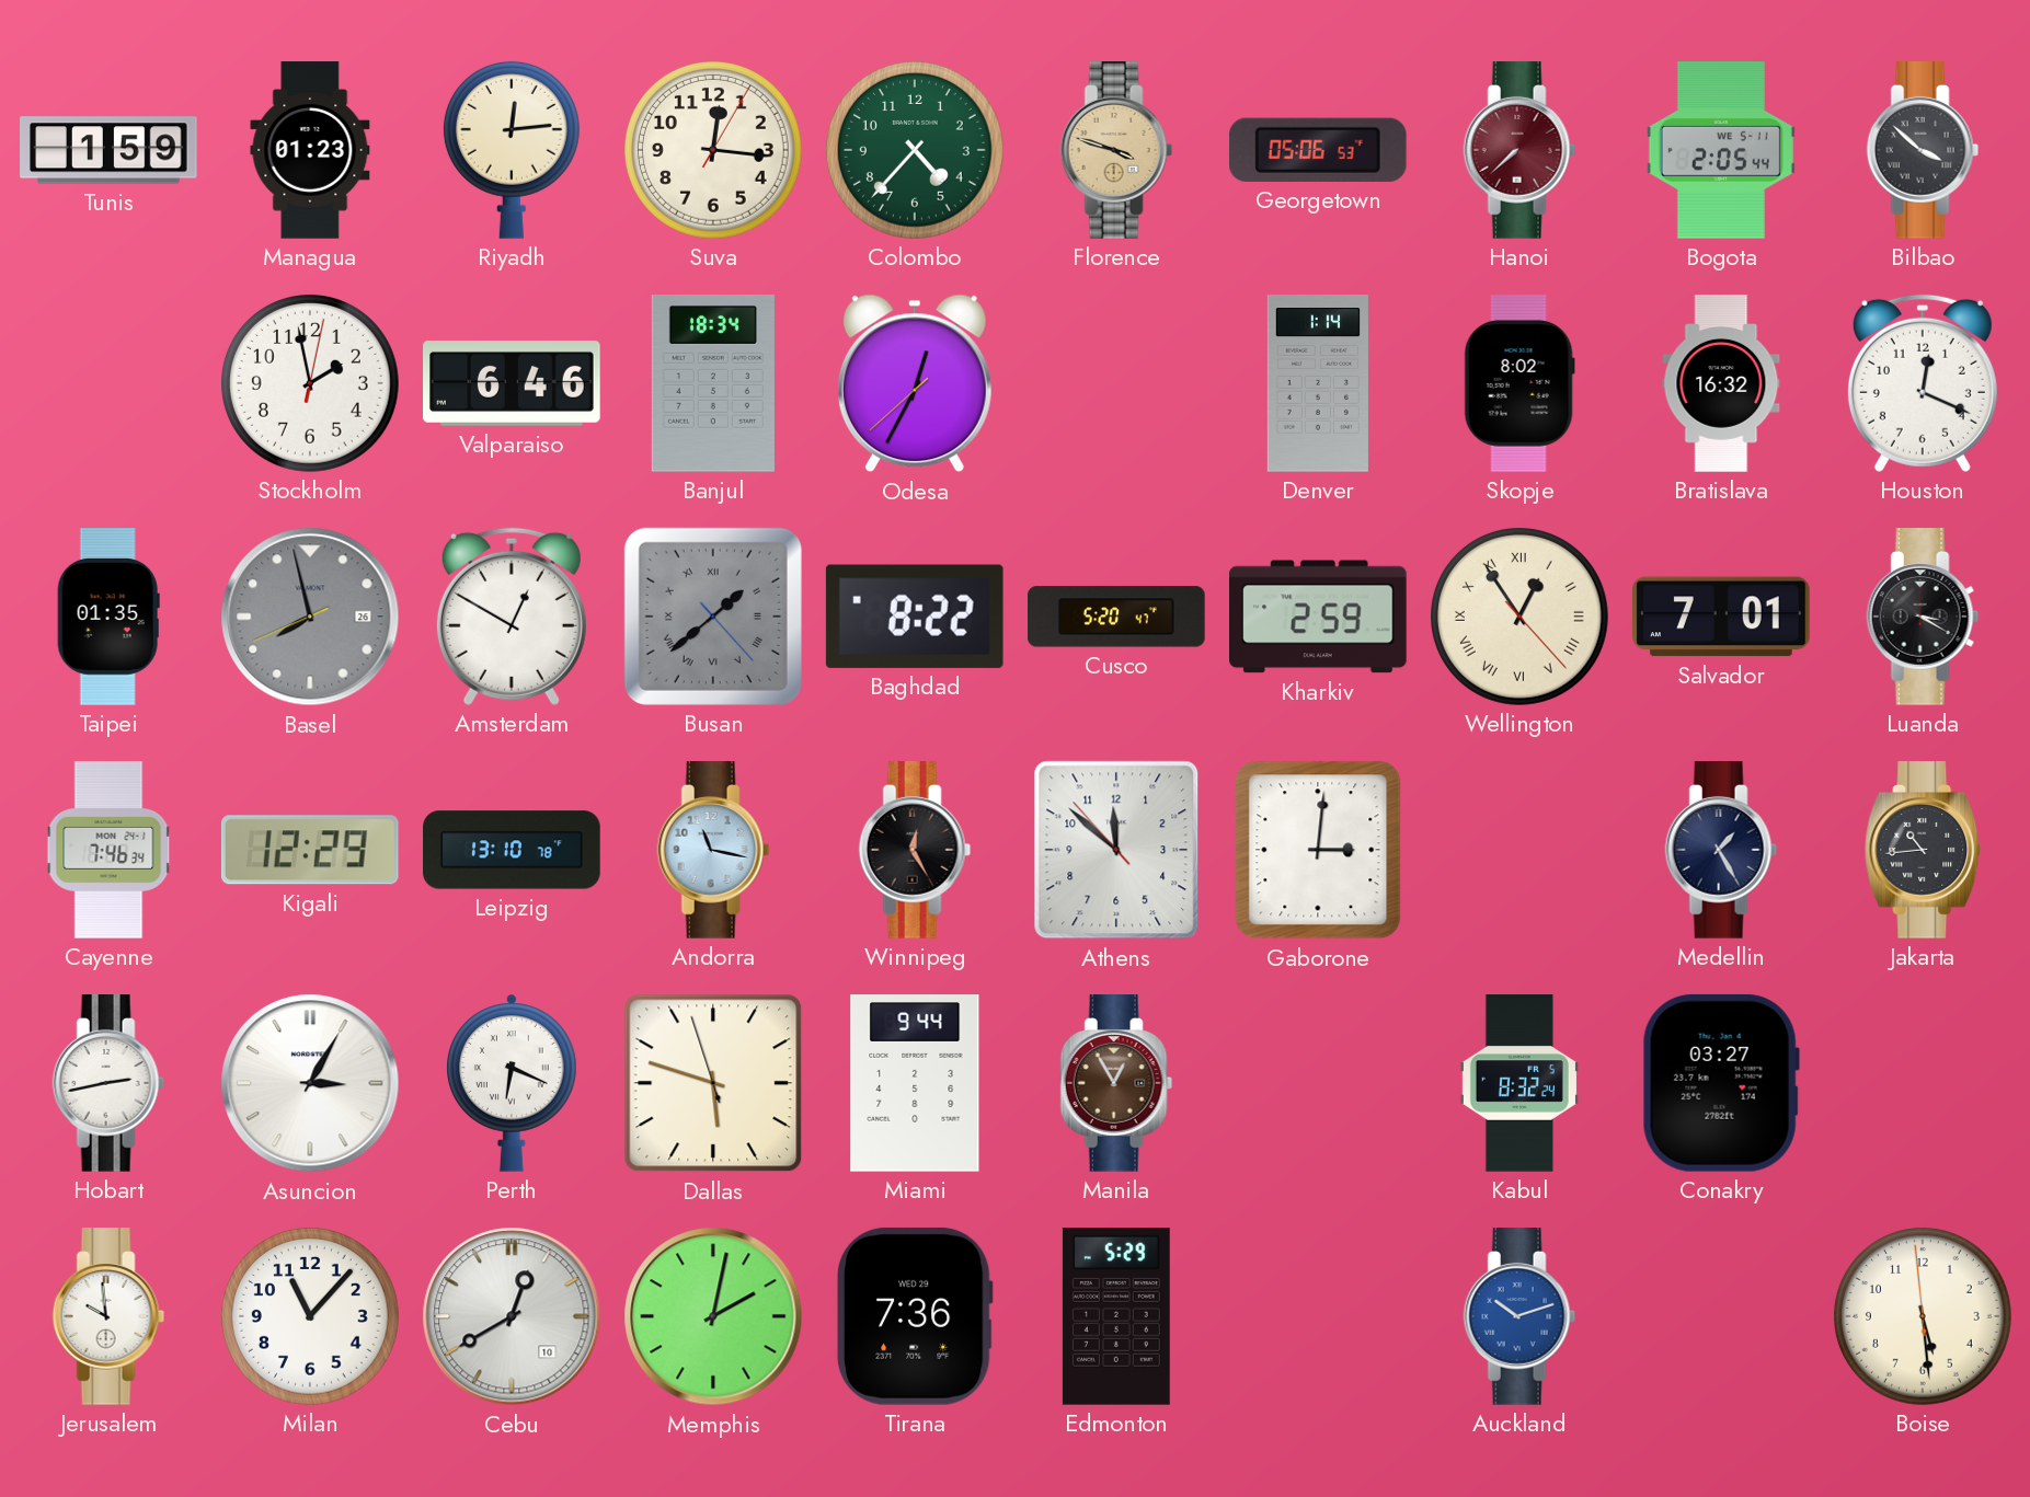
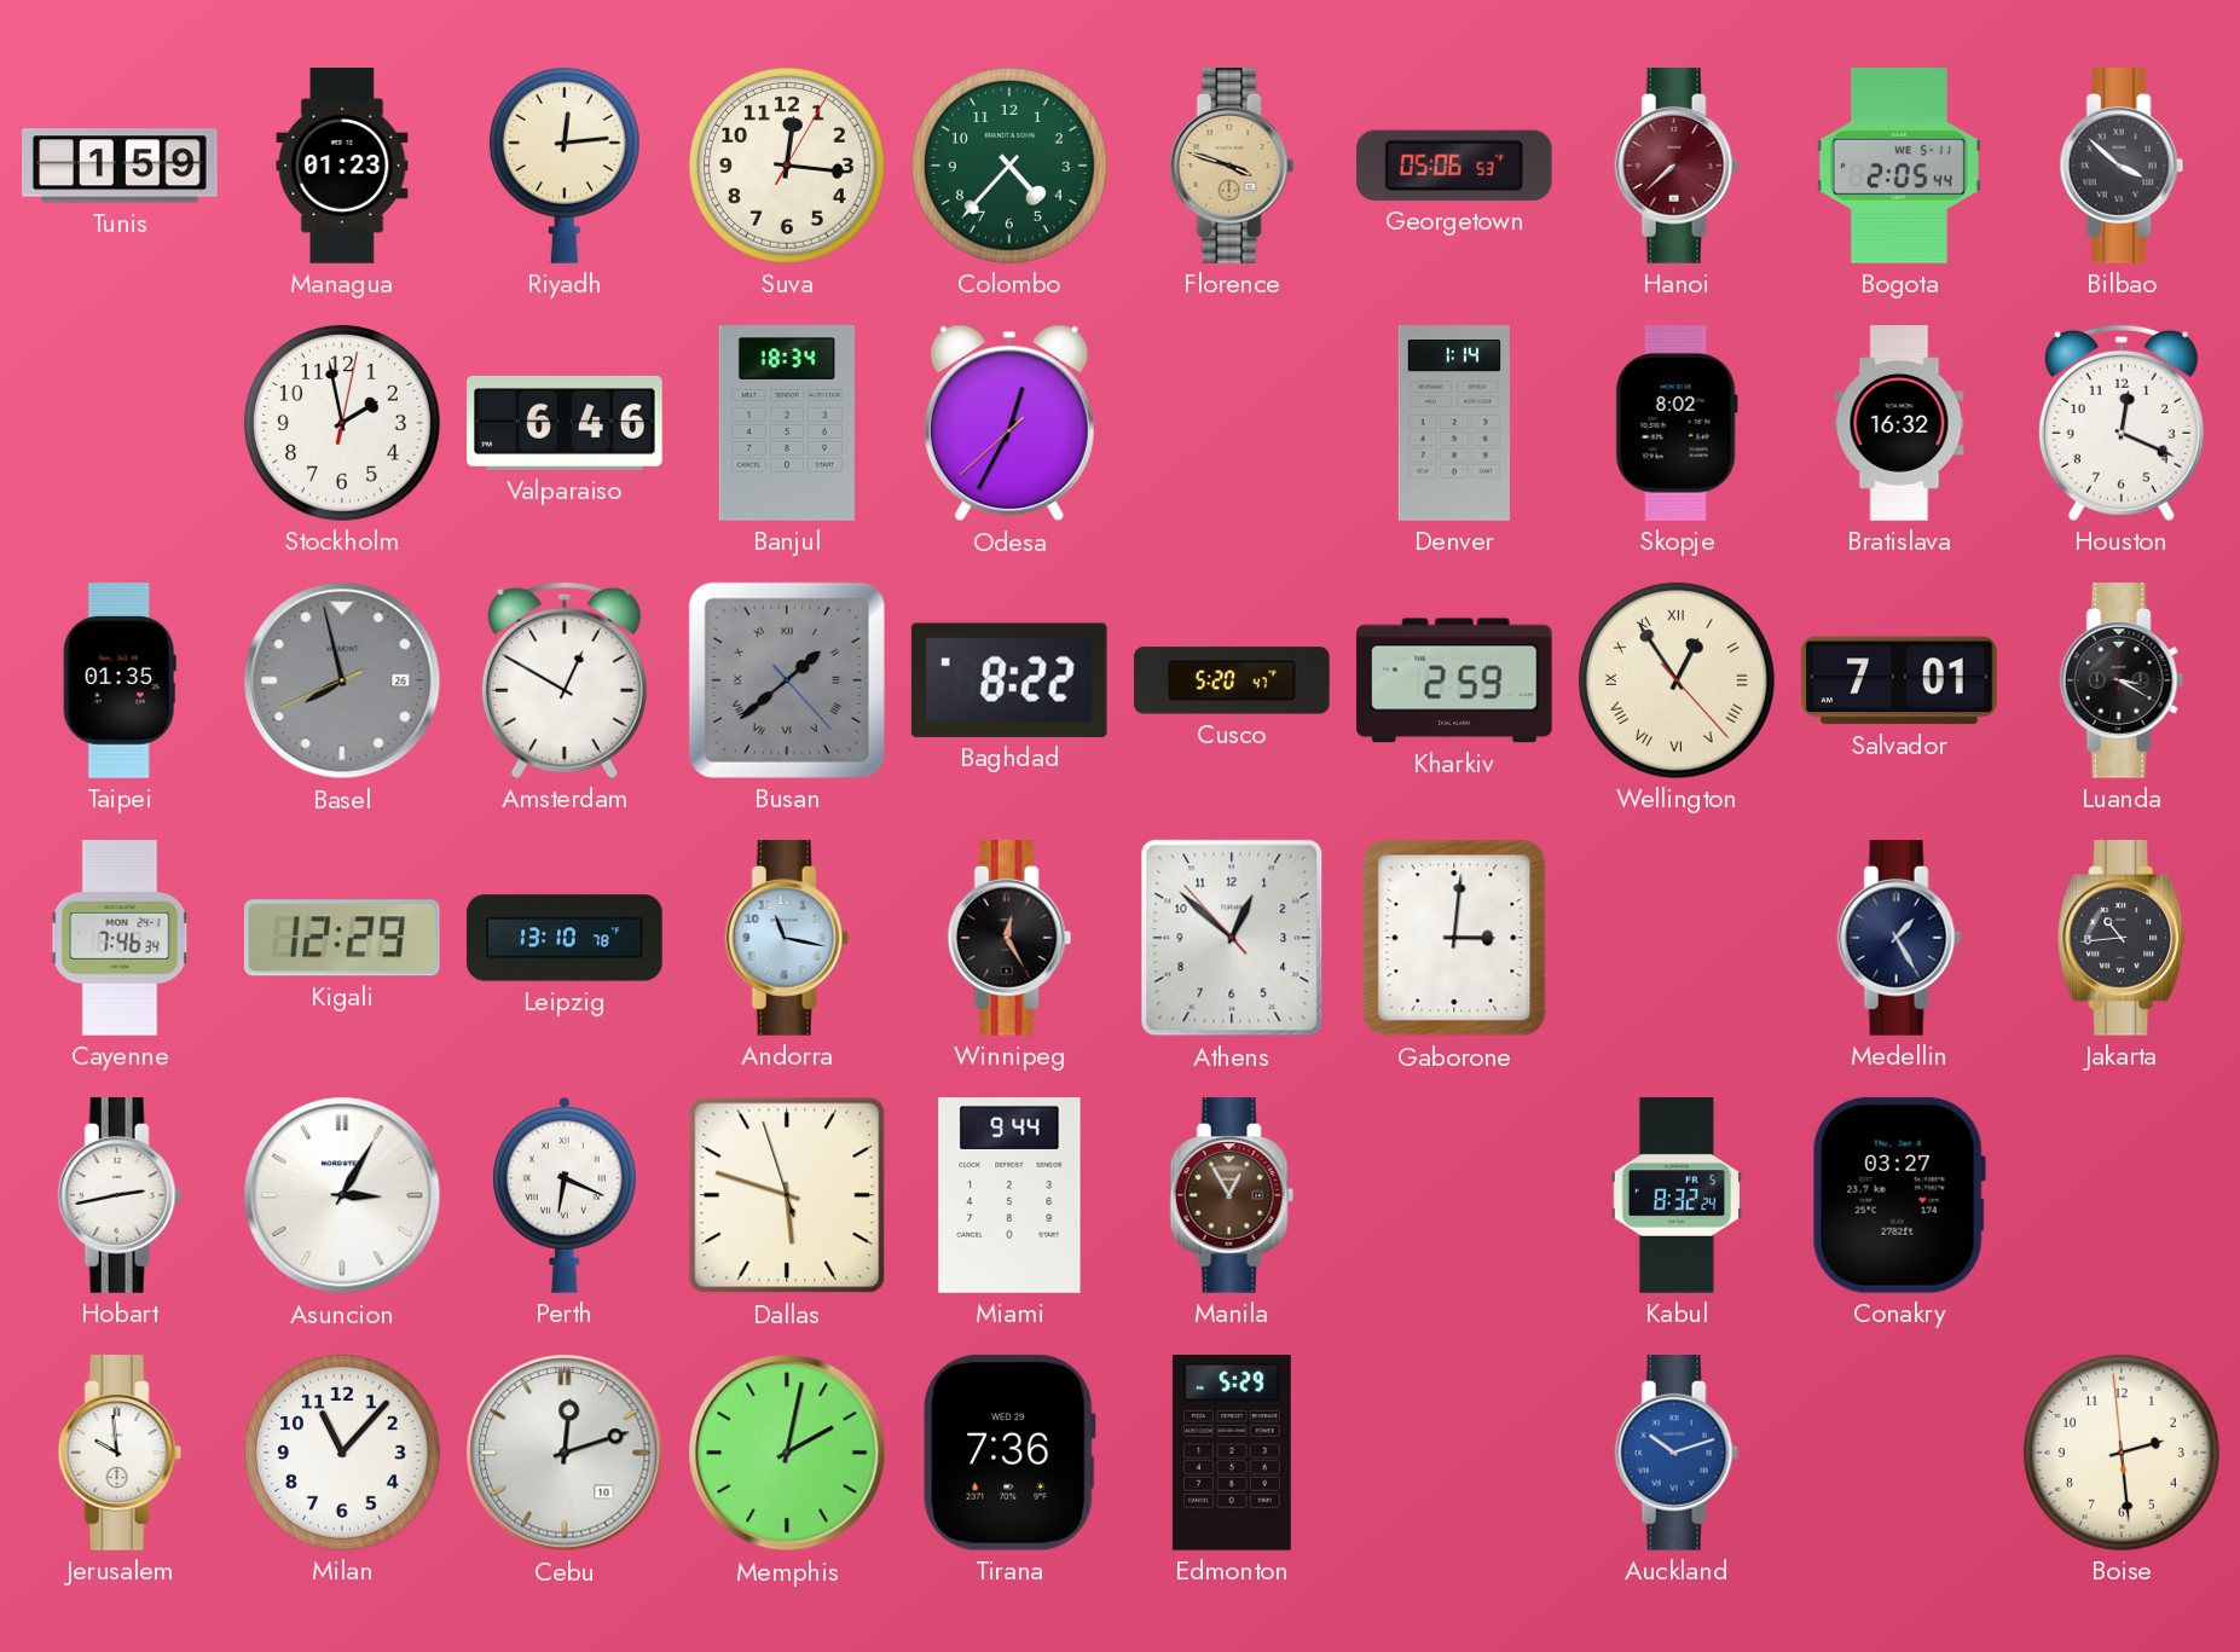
Athens: 11:51 -> 12:51
Cebu: 12:40 -> 12:12
Boise: 5:28 -> 2:28
